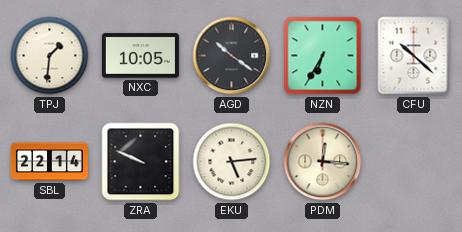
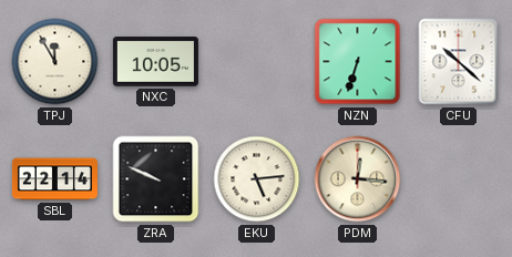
TPJ: 1:31 -> 11:55
AGD: 10:21 -> none
NZN: 6:35 -> 6:33
